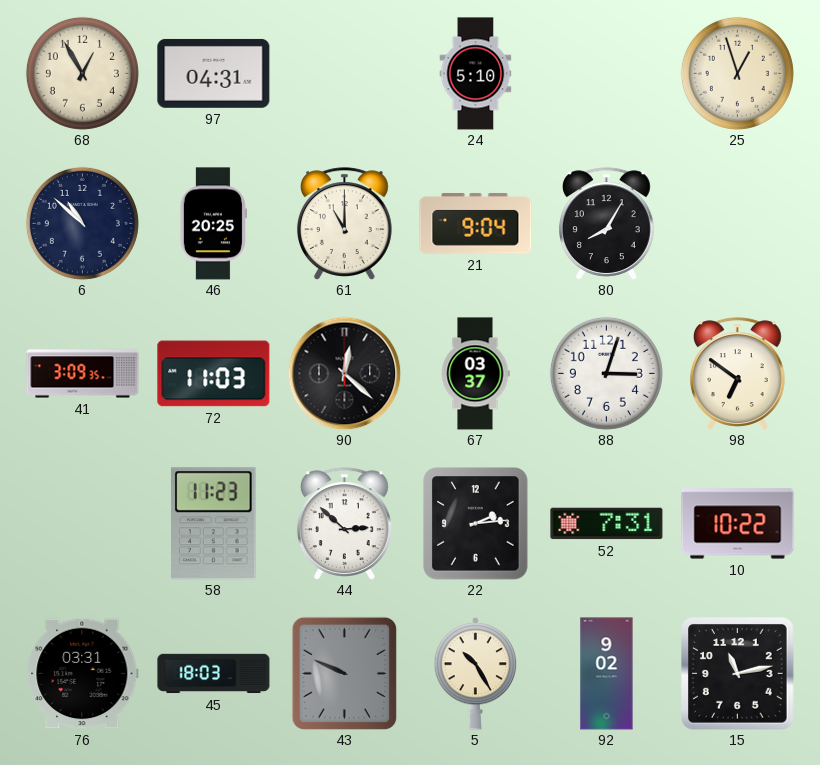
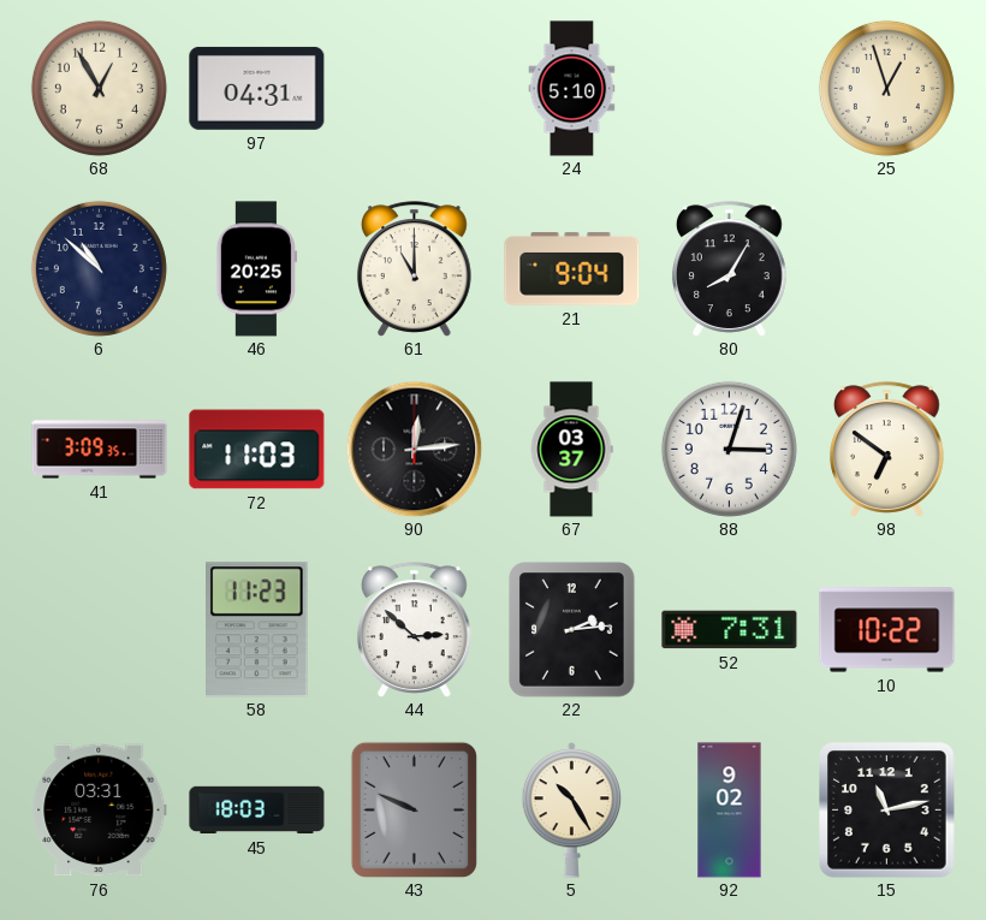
90: 12:22 -> 12:14
